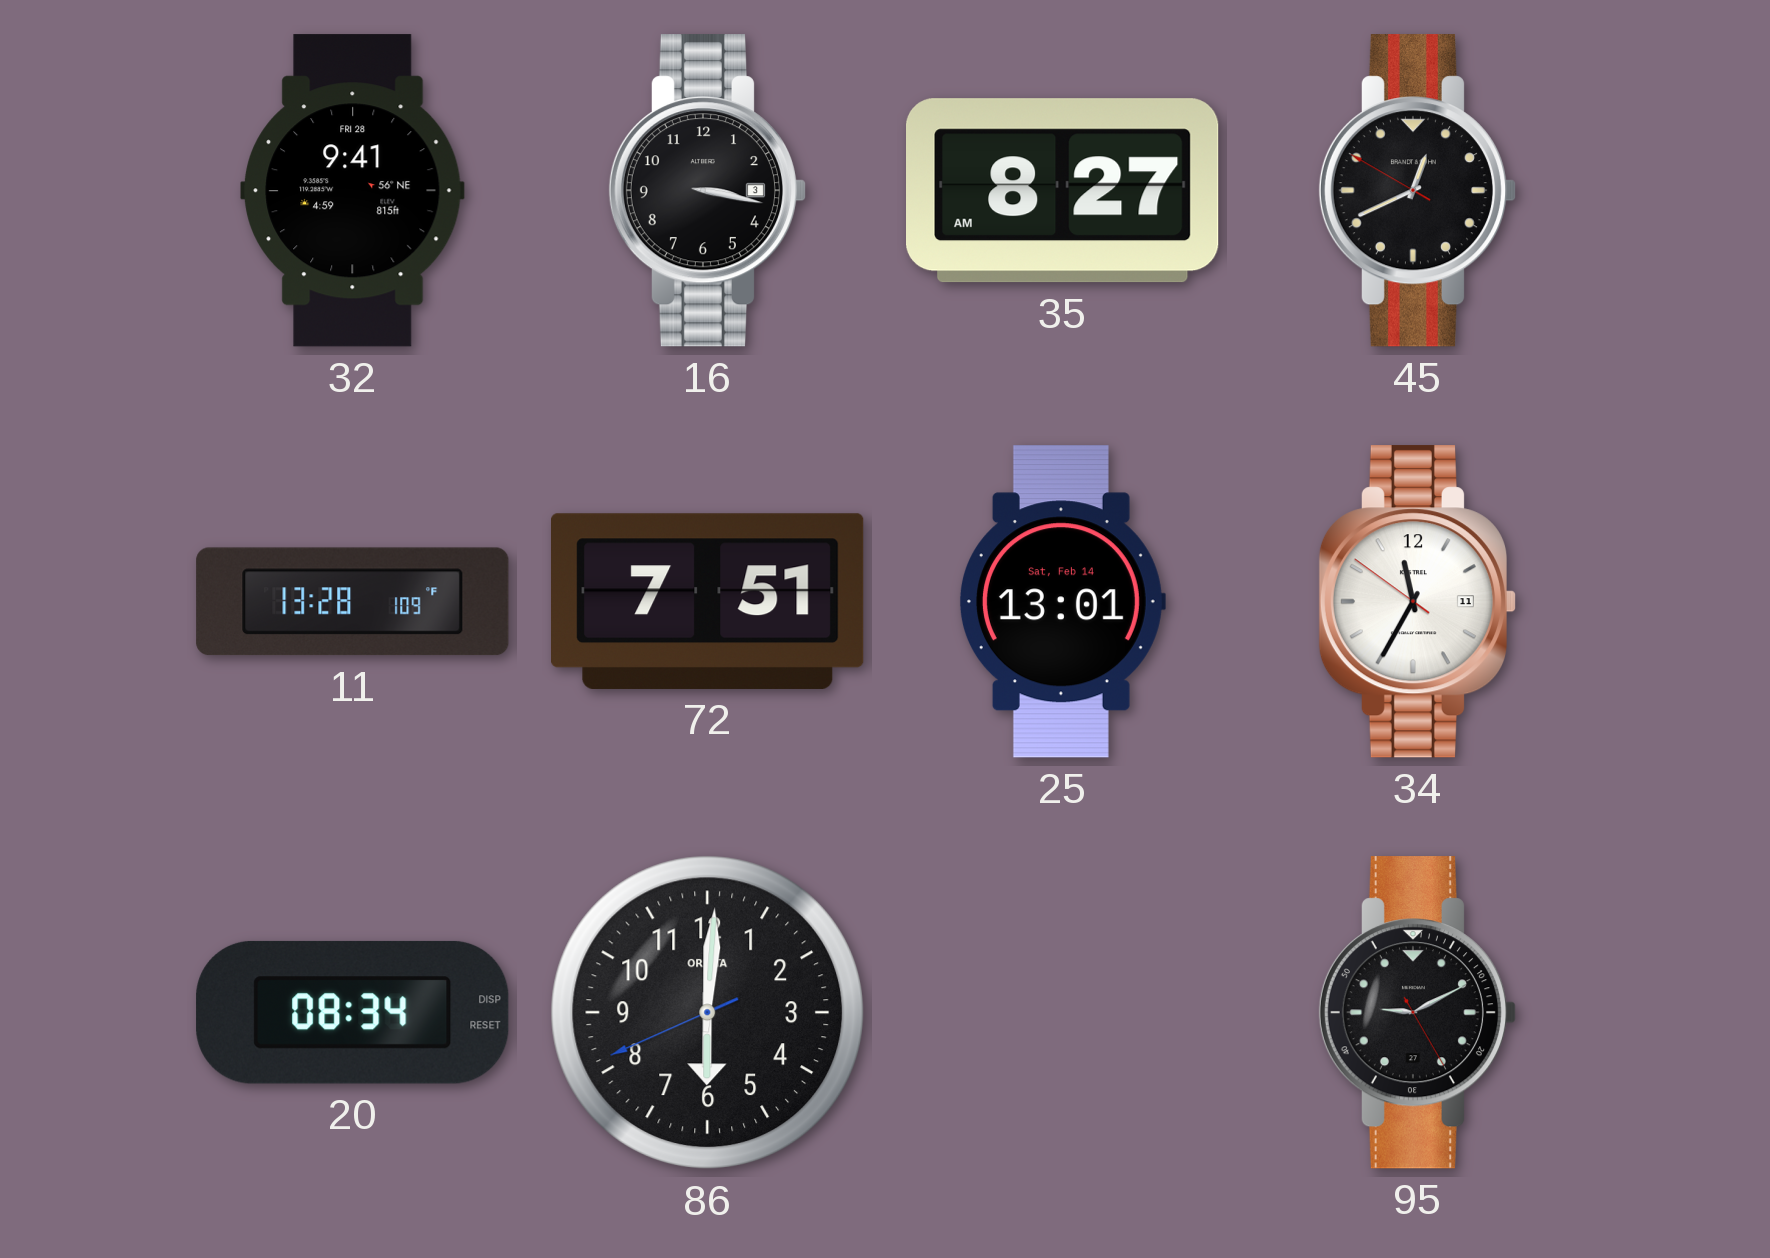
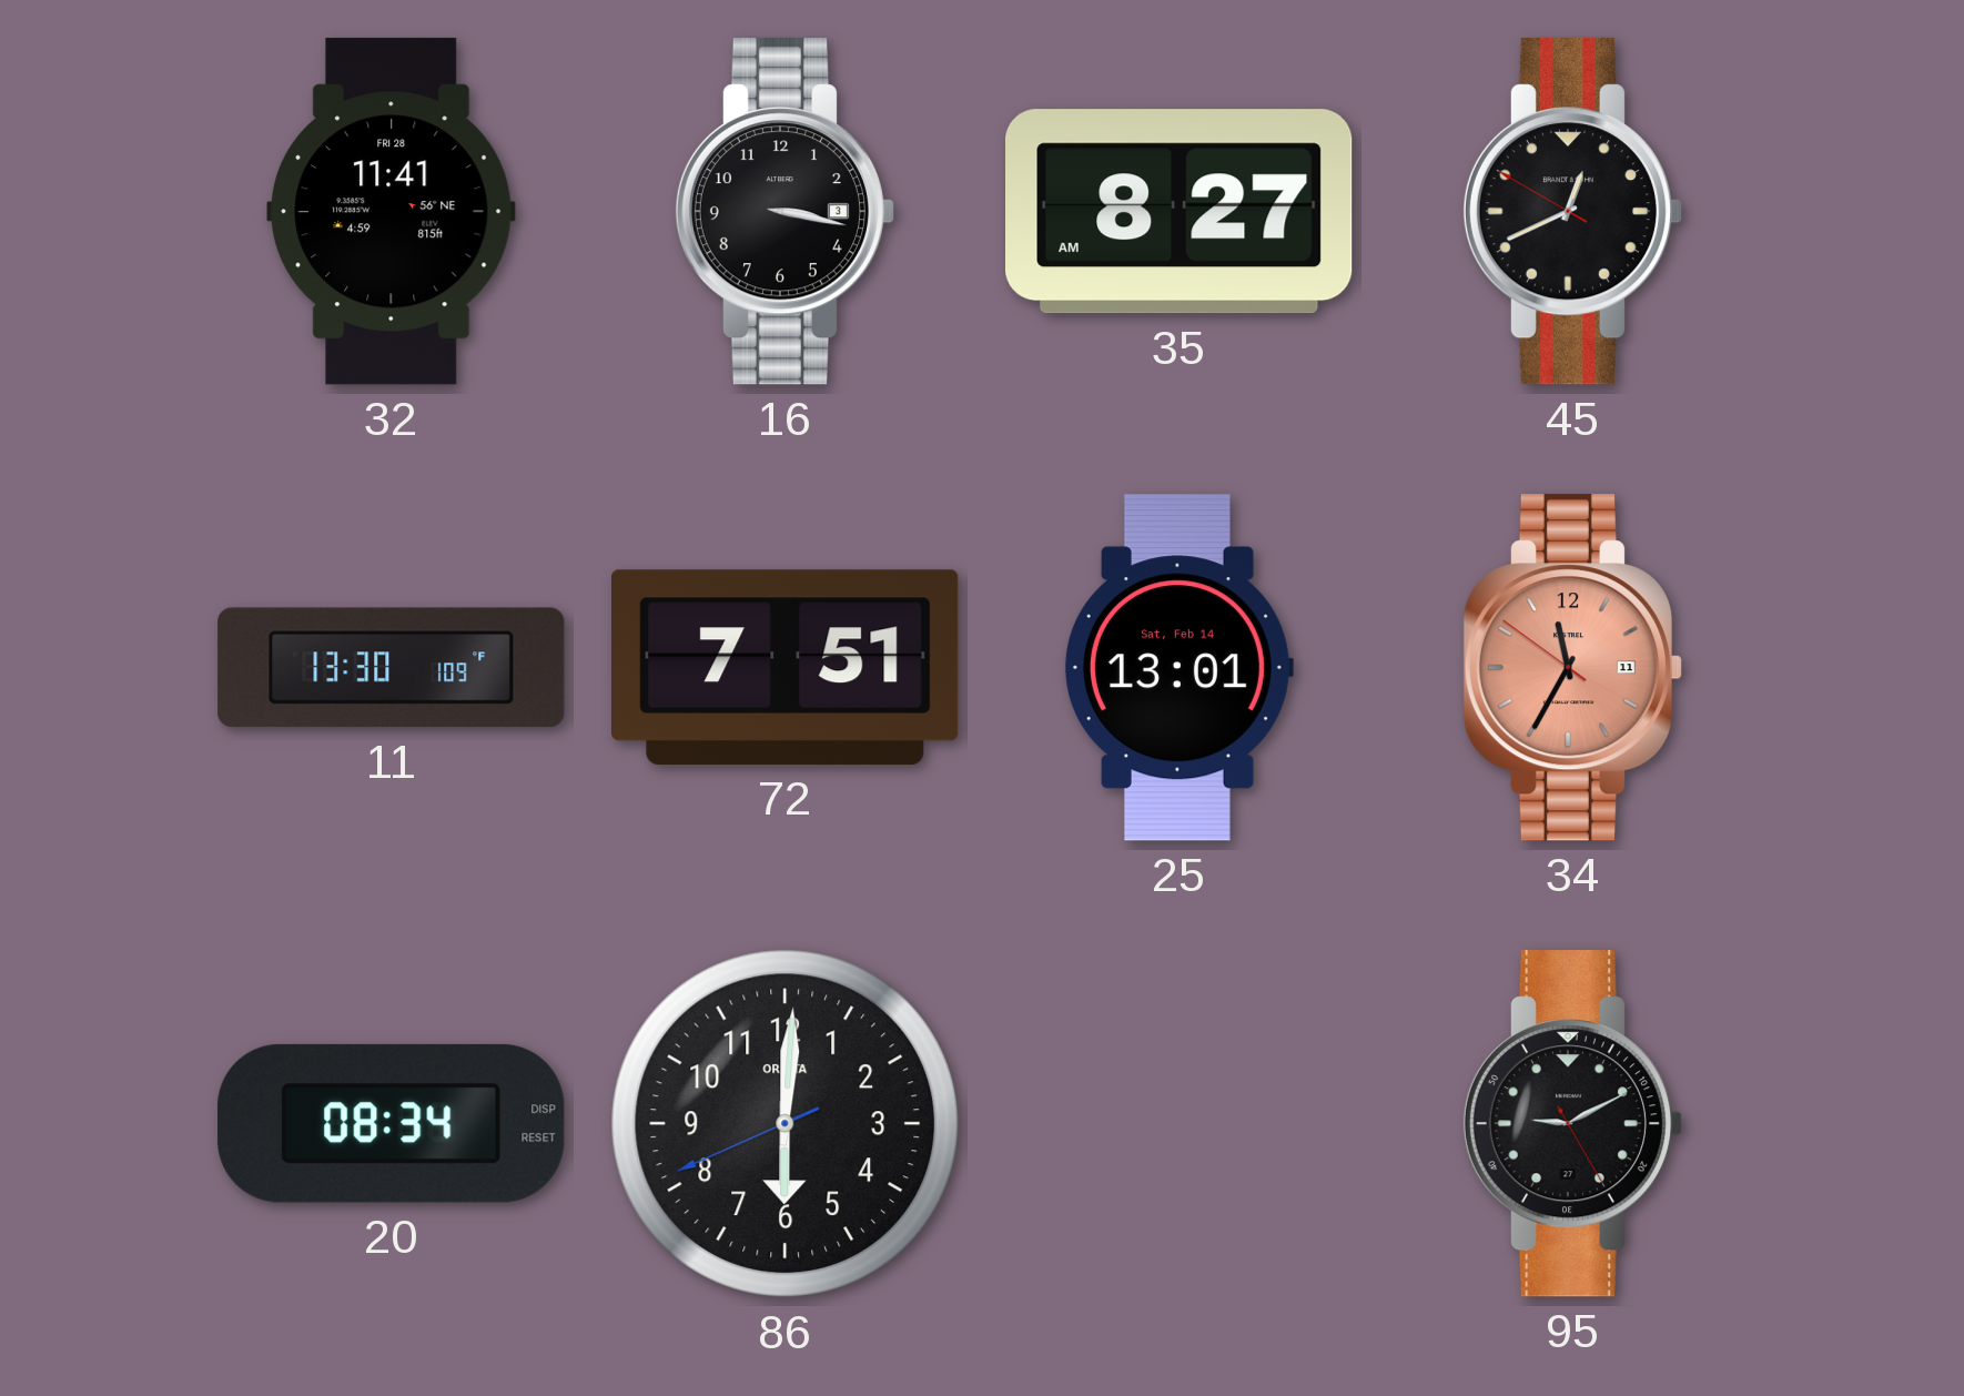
32: 9:41 -> 11:41
11: 13:28 -> 13:30
34 dial: white -> salmon
